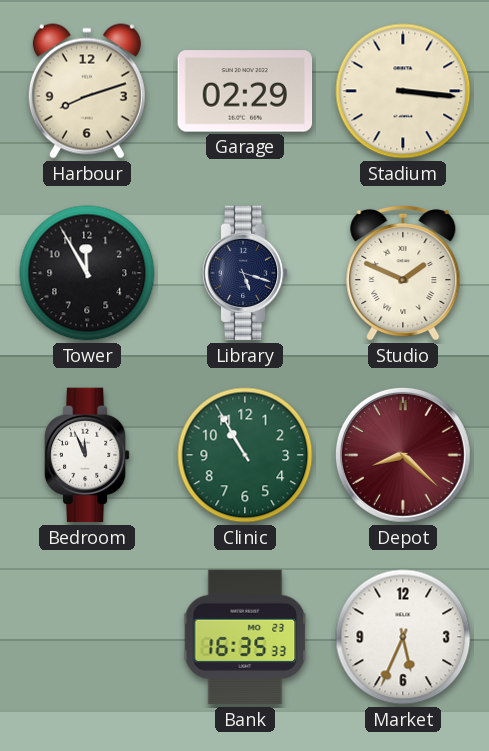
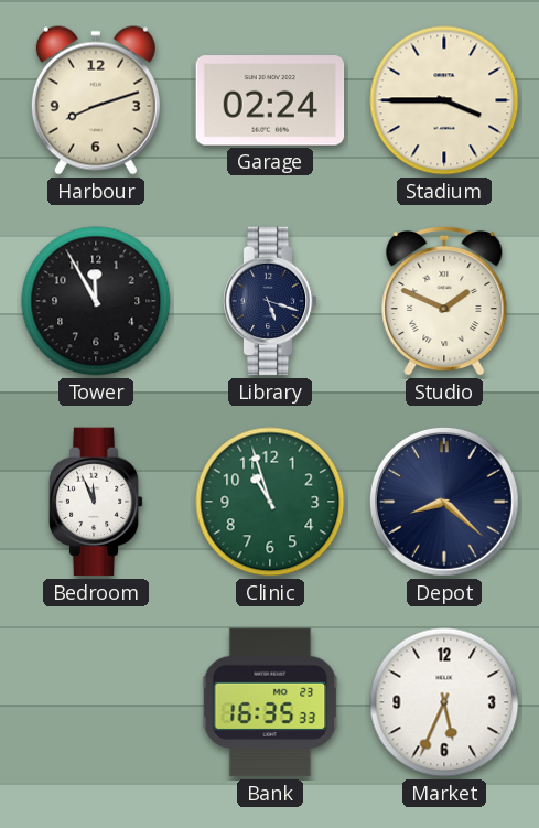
Garage: 02:29 -> 02:24
Stadium: 3:16 -> 3:45
Clinic: 10:55 -> 10:57
Depot dial: burgundy -> navy
